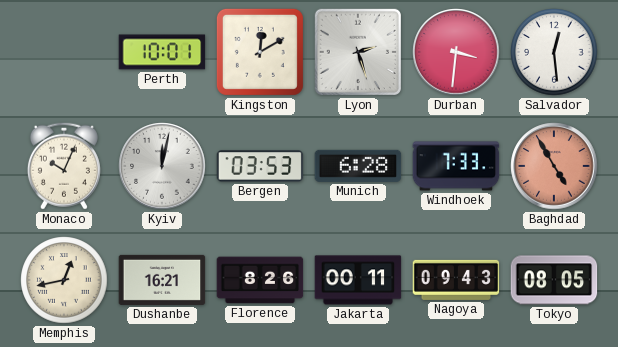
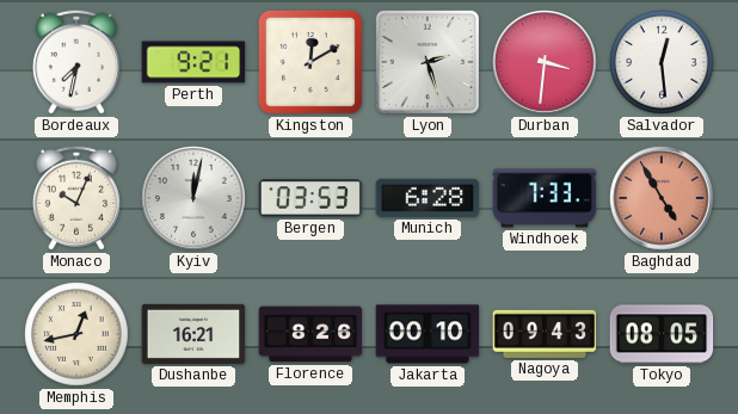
Bordeaux: none -> 7:32
Perth: 10:01 -> 9:21
Jakarta: 00:11 -> 00:10
